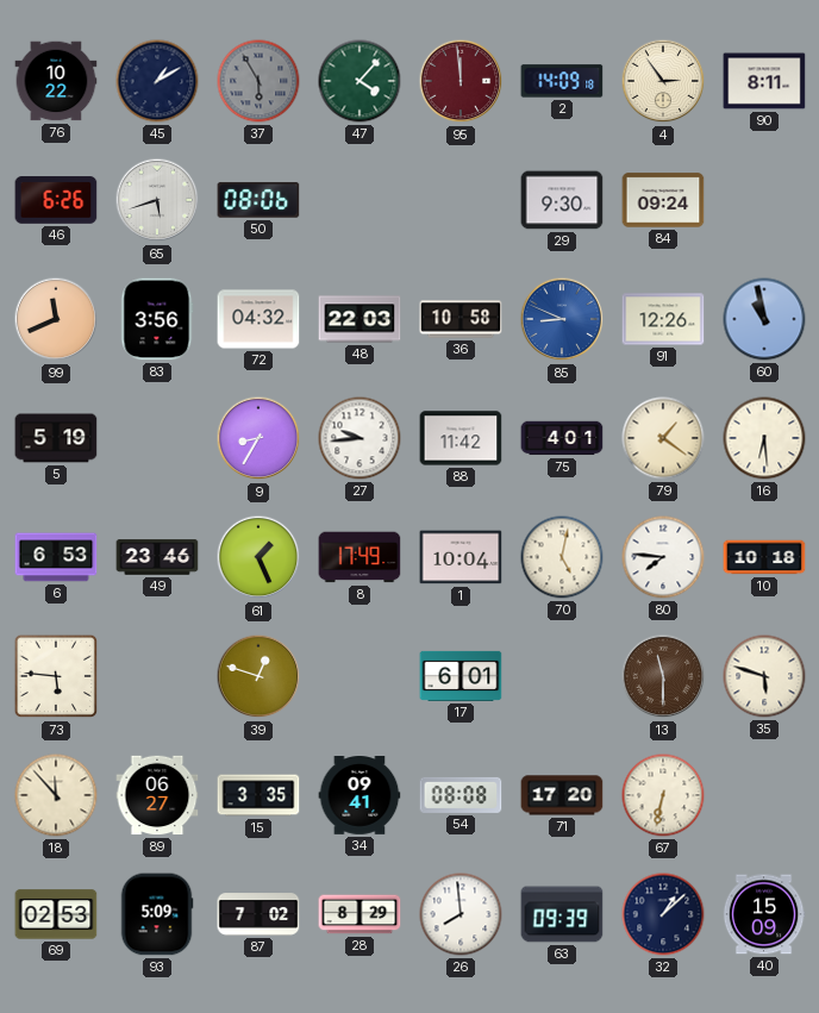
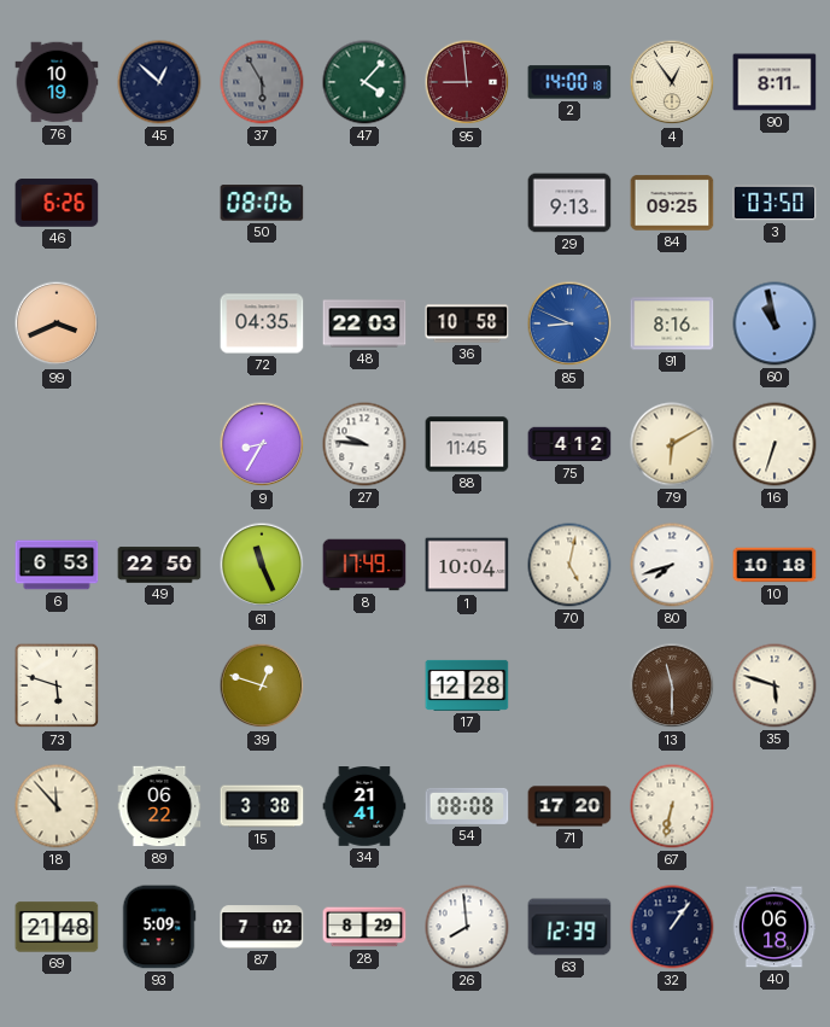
76: 10:22 -> 10:19
45: 1:10 -> 12:52
95: 11:59 -> 8:59
2: 14:09 -> 14:00
4: 2:54 -> 12:54
65: 5:42 -> none
29: 9:30 -> 9:13
84: 09:24 -> 09:25
3: none -> 03:50
99: 11:41 -> 3:41
83: 3:56 -> none
72: 04:32 -> 04:35
91: 12:26 -> 8:16
5: 5:19 -> none
27: 9:44 -> 9:46
88: 11:42 -> 11:45
75: 4:01 -> 4:12
79: 1:21 -> 6:10
16: 6:29 -> 6:33
49: 23:46 -> 22:50
61: 1:26 -> 11:26
80: 7:46 -> 7:42
73: 5:46 -> 5:48
17: 6:01 -> 12:28
89: 06:27 -> 06:22
15: 3:35 -> 3:38
34: 09:41 -> 21:41
69: 02:53 -> 21:48
63: 09:39 -> 12:39
32: 1:08 -> 1:06
40: 15:09 -> 06:18
